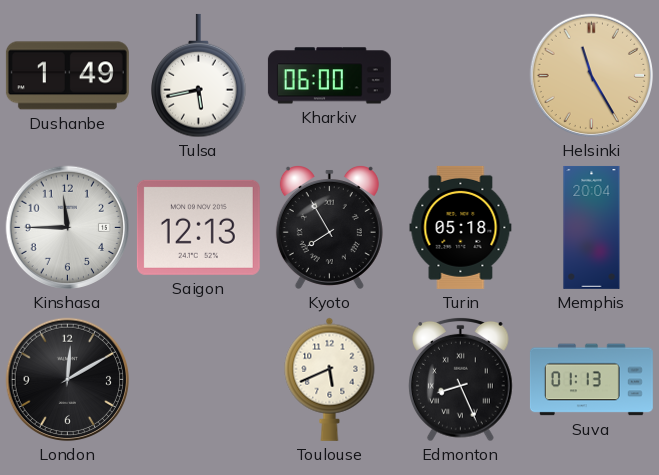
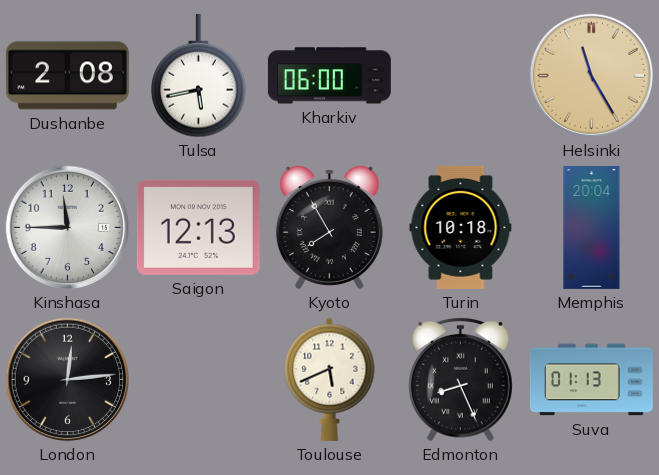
Dushanbe: 1:49 -> 2:08
Turin: 05:18 -> 10:18
London: 12:10 -> 12:14
